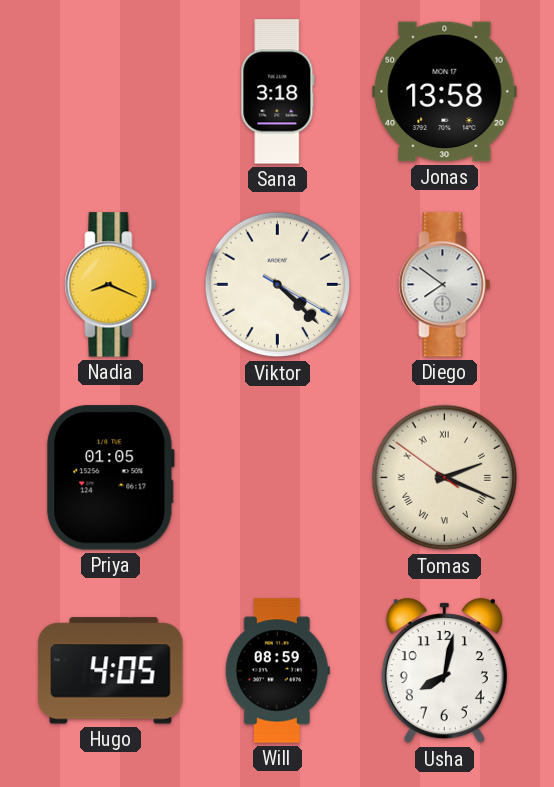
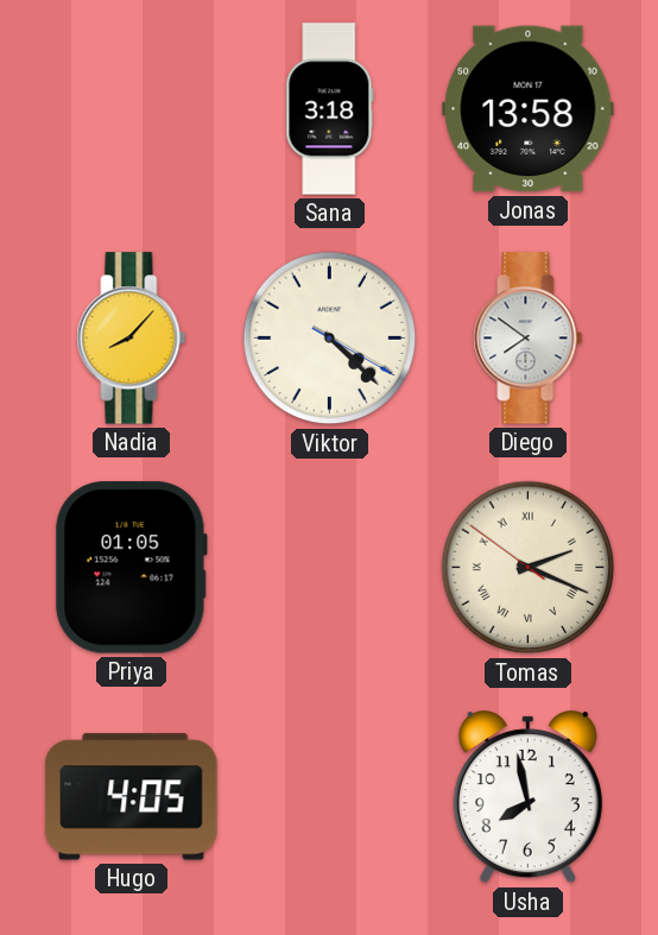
Nadia: 8:19 -> 8:07
Will: 08:59 -> none
Usha: 8:02 -> 7:58
